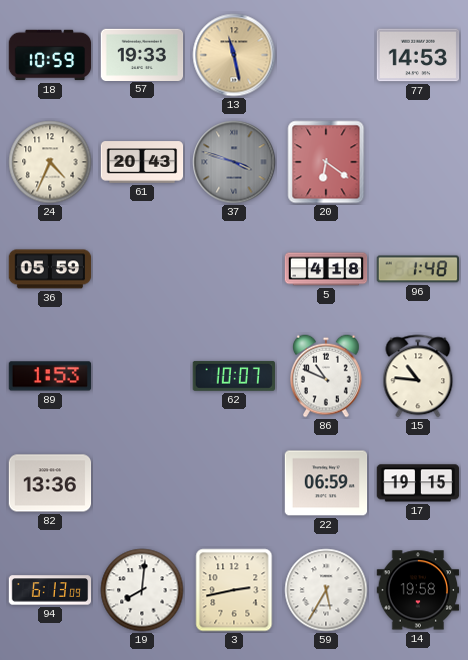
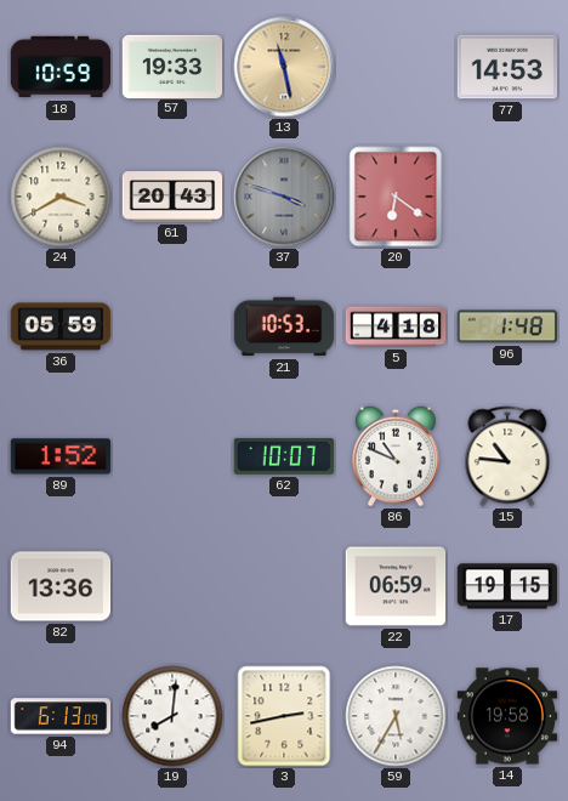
24: 4:34 -> 3:40
21: none -> 10:53
89: 1:53 -> 1:52
